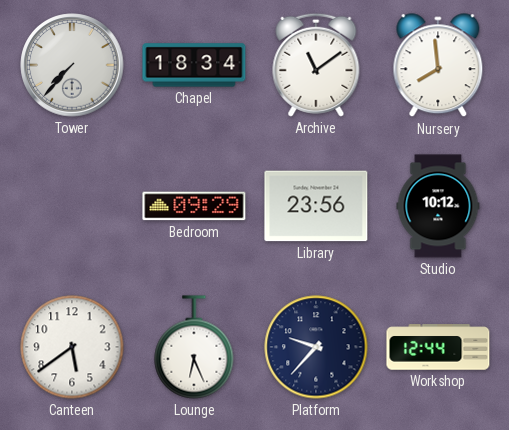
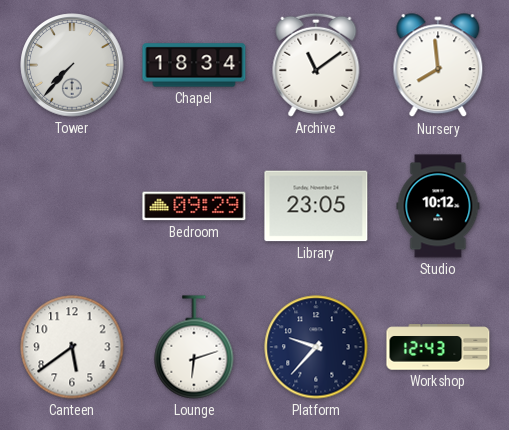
Library: 23:56 -> 23:05
Lounge: 6:26 -> 6:12
Workshop: 12:44 -> 12:43
